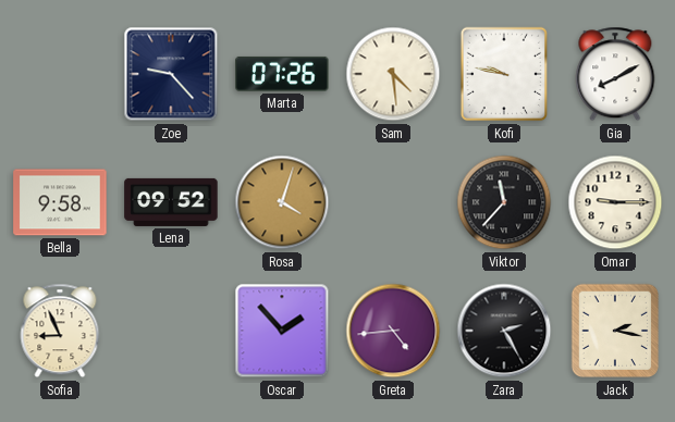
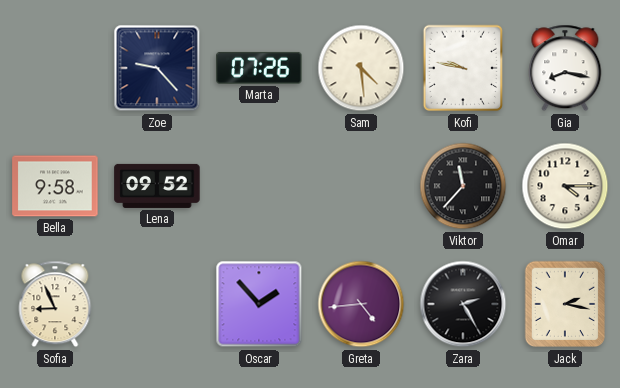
Gia: 8:10 -> 8:17
Rosa: 4:03 -> none
Omar: 9:15 -> 4:15
